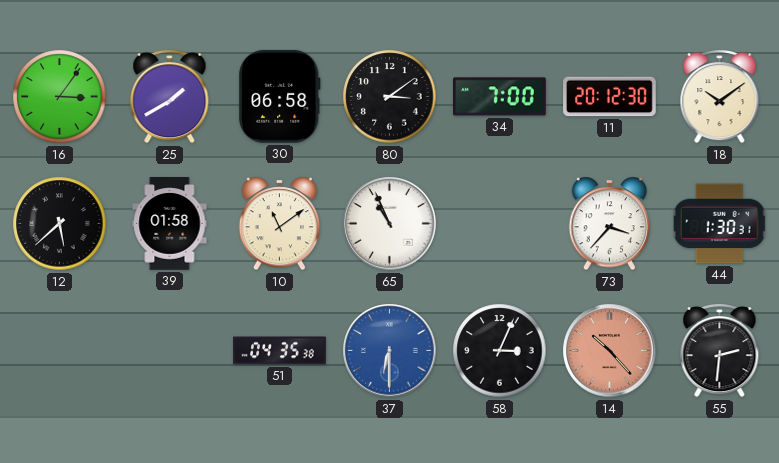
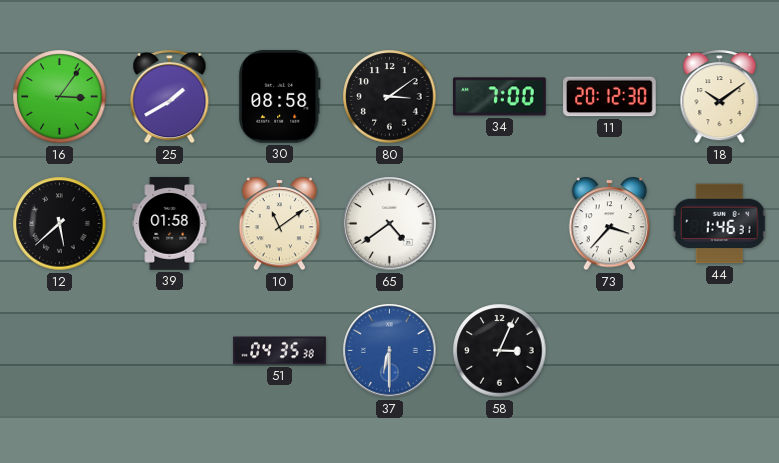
30: 06:58 -> 08:58
65: 10:56 -> 4:39
44: 1:30 -> 1:46
14: 10:23 -> none
55: 2:31 -> none
